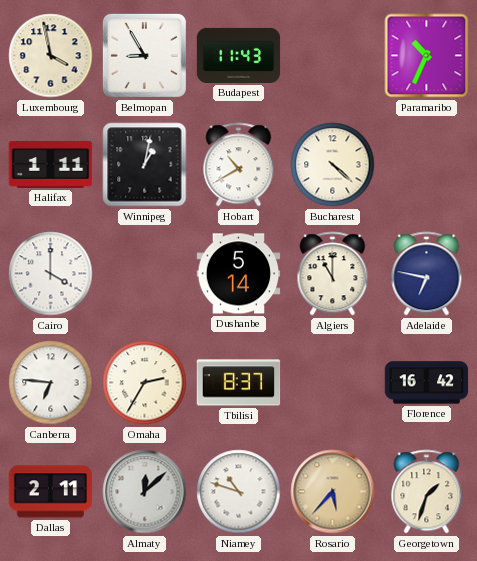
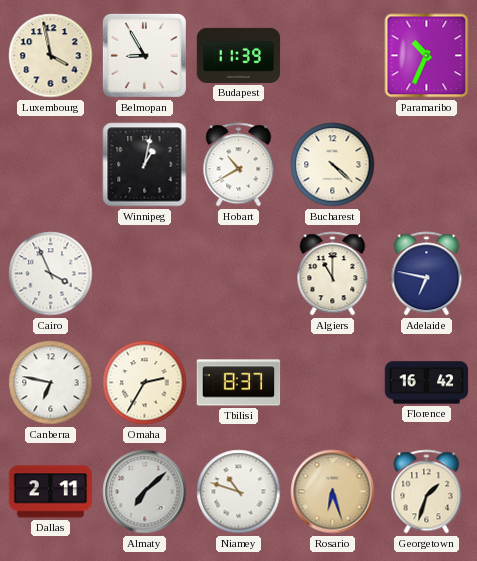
Budapest: 11:43 -> 11:39
Halifax: 1:11 -> none
Cairo: 4:00 -> 3:56
Dushanbe: 5:14 -> none
Canberra: 6:46 -> 6:47
Almaty: 12:08 -> 7:08
Rosario: 5:37 -> 6:27
